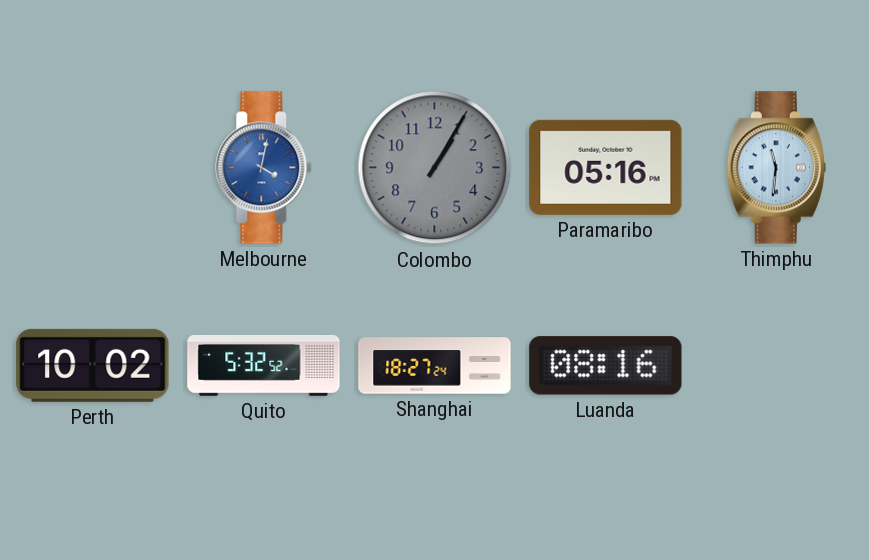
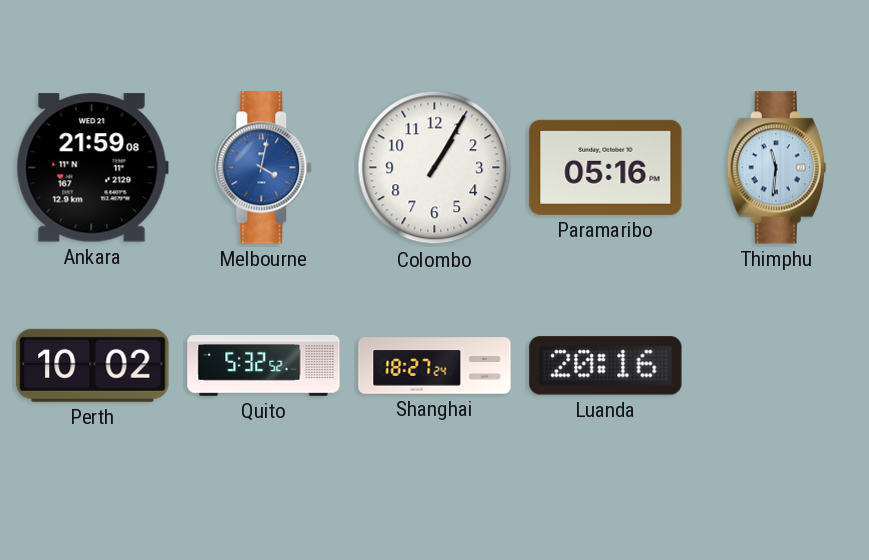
Ankara: none -> 21:59
Colombo dial: grey -> white
Luanda: 08:16 -> 20:16
